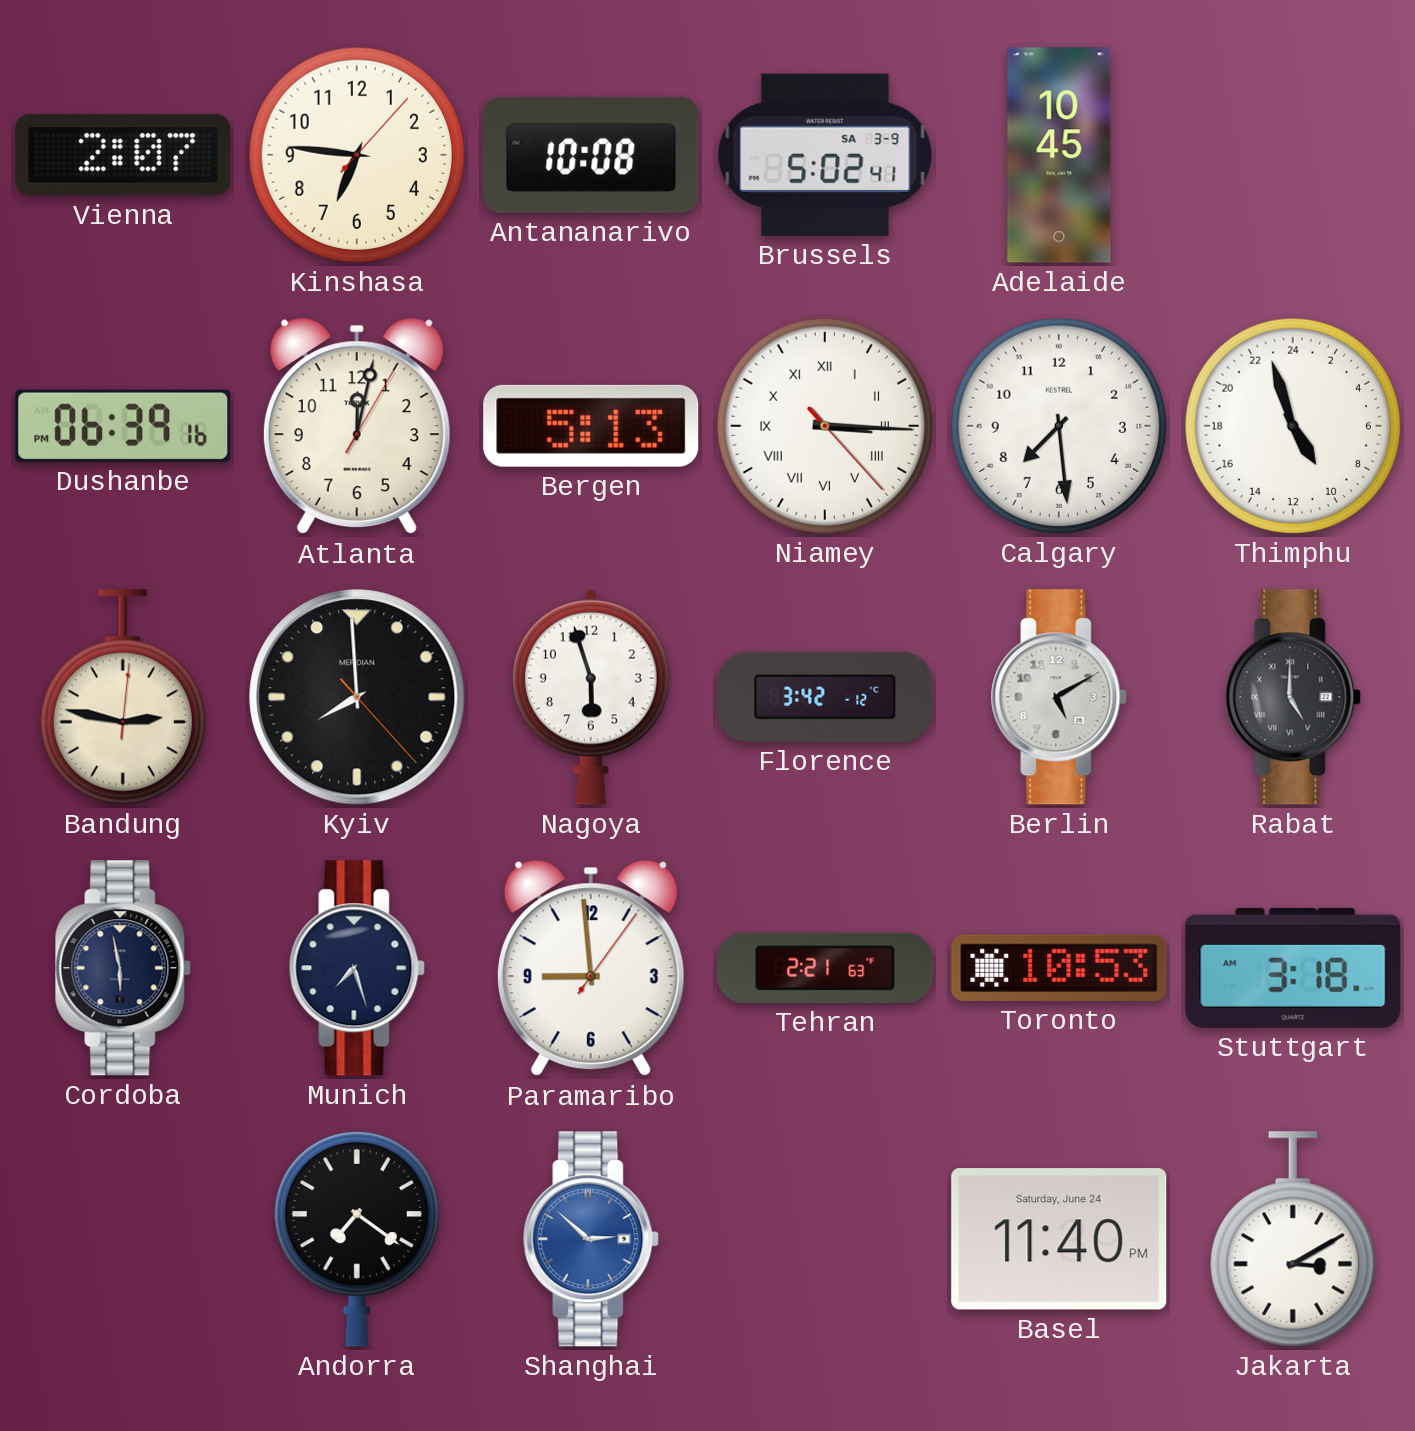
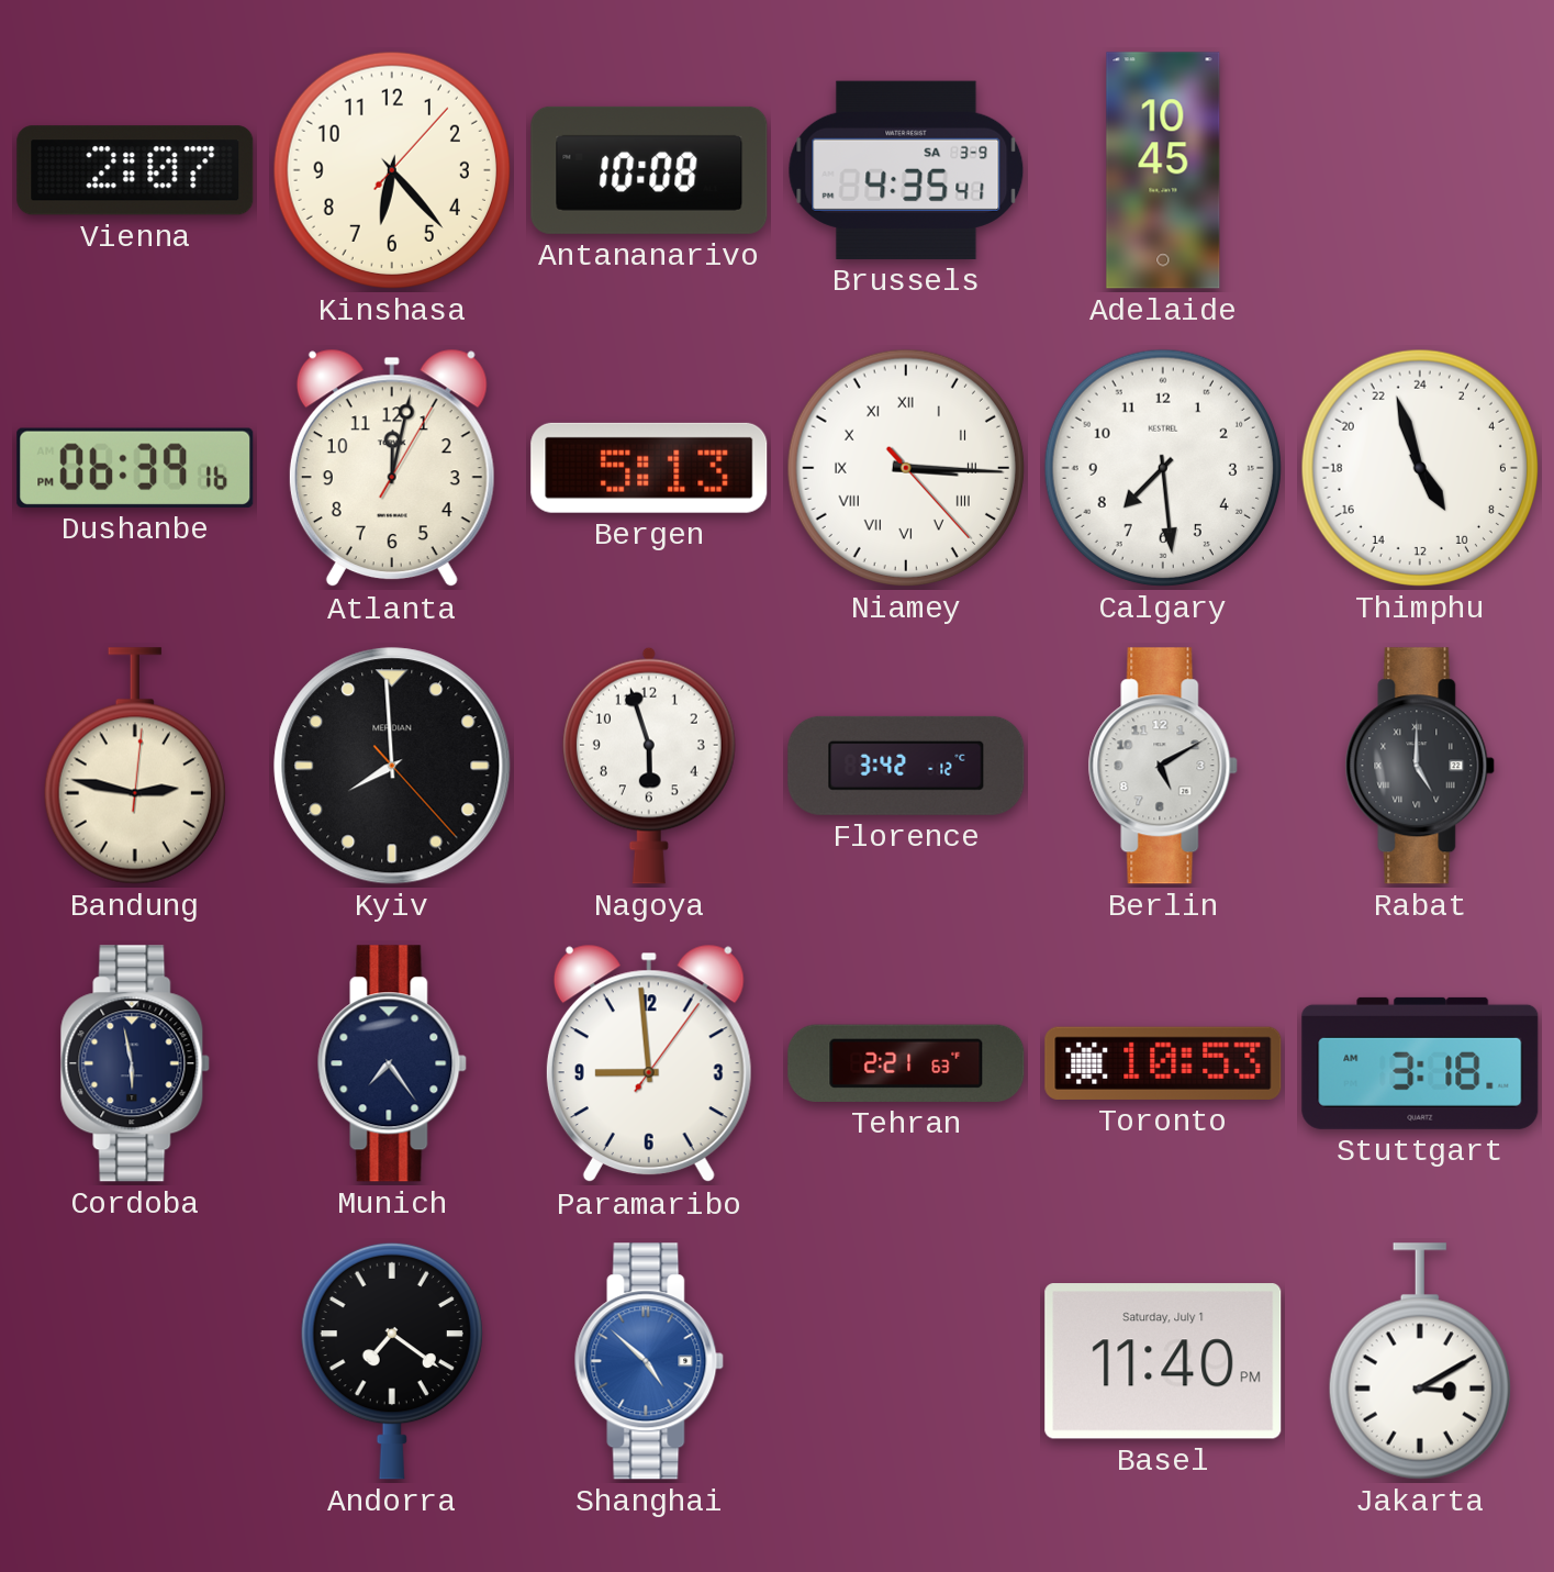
Kinshasa: 6:46 -> 6:23
Brussels: 5:02 -> 4:35
Munich: 7:27 -> 7:24
Shanghai: 2:52 -> 4:52
Basel date: Saturday, June 24 -> Saturday, July 1
